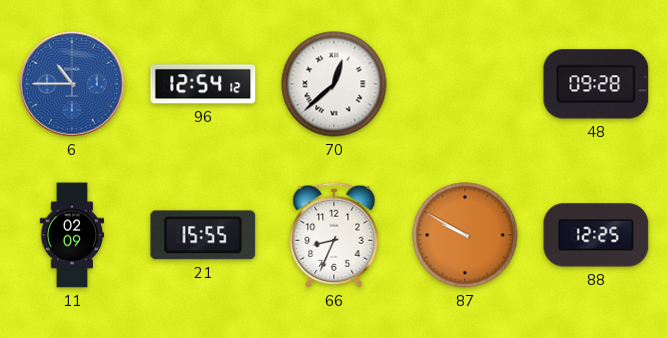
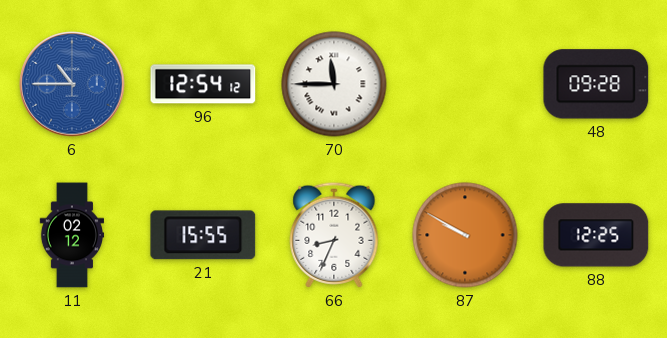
70: 12:38 -> 11:45
11: 02:09 -> 02:12
